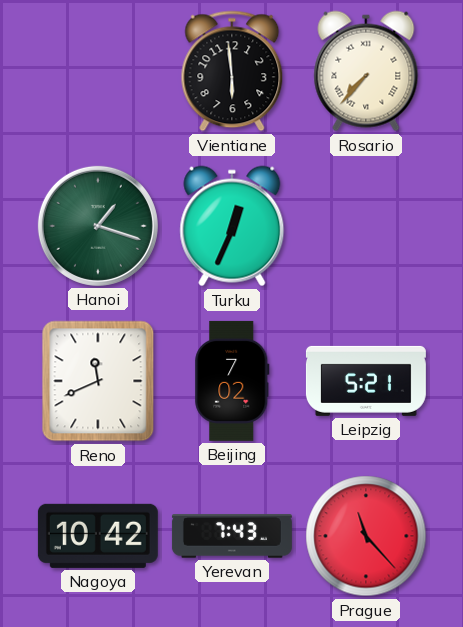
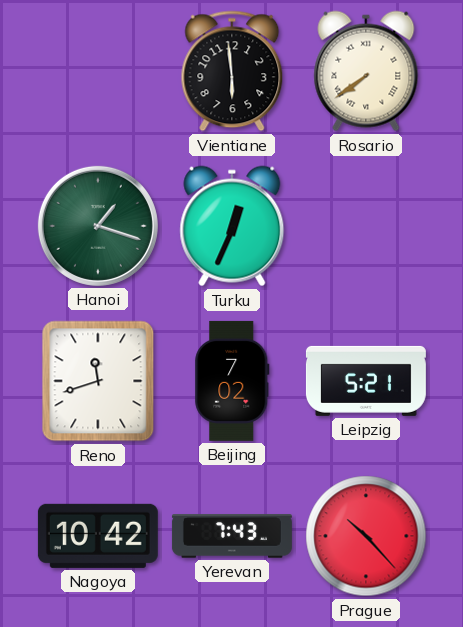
Rosario: 7:37 -> 7:39
Reno: 11:41 -> 11:42
Prague: 11:23 -> 10:23
